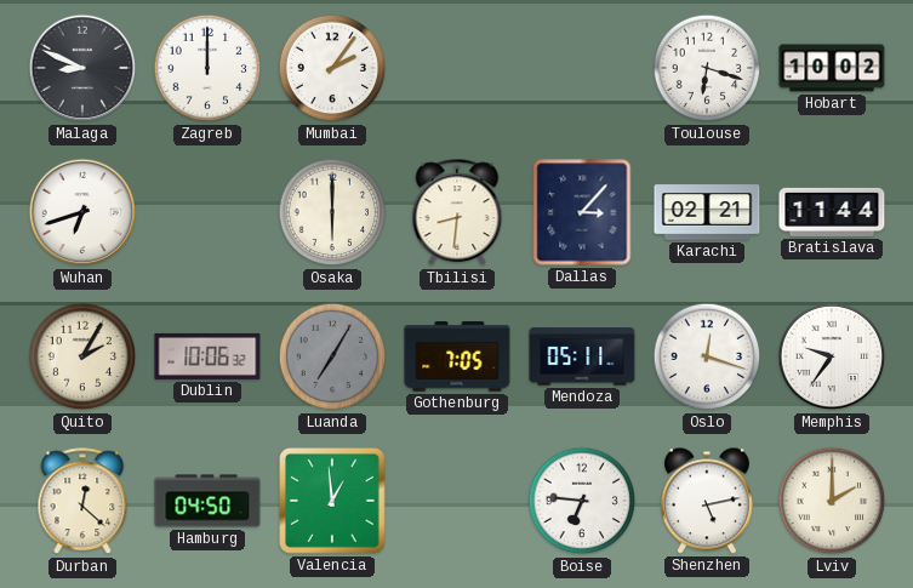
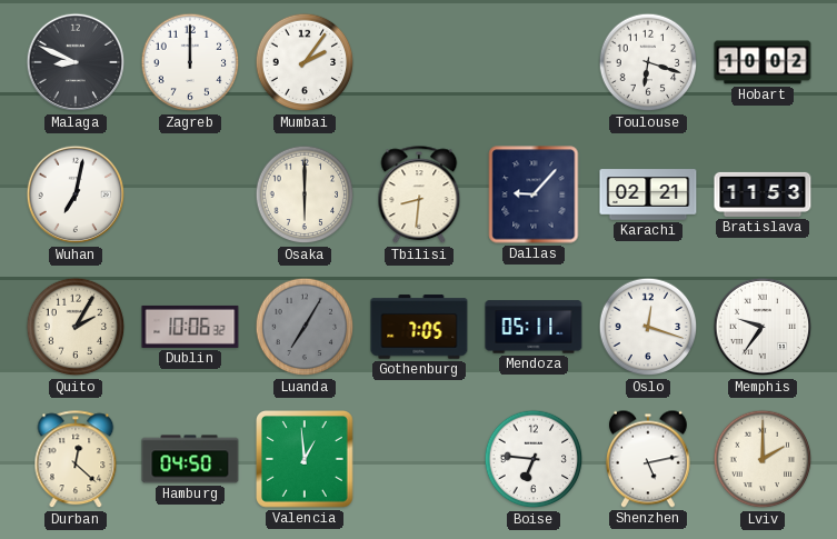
Wuhan: 6:42 -> 7:02
Dallas: 3:07 -> 9:07
Bratislava: 11:44 -> 11:53
